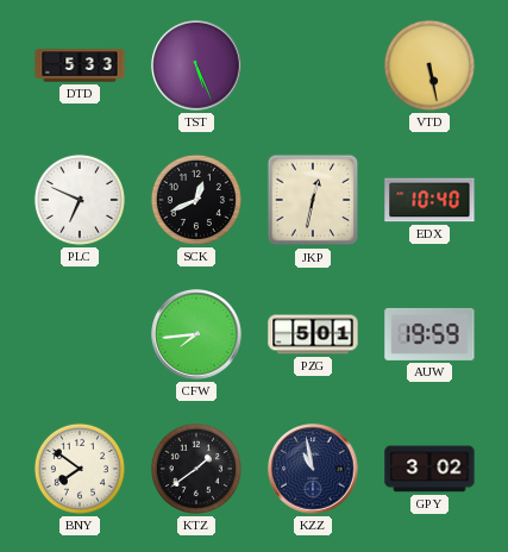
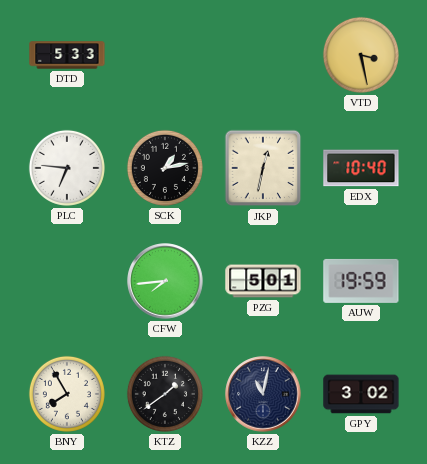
TST: 5:26 -> none
VTD: 5:28 -> 3:28
PLC: 6:49 -> 6:46
SCK: 12:41 -> 1:13
BNY: 7:51 -> 7:55
KZZ: 10:58 -> 11:02
